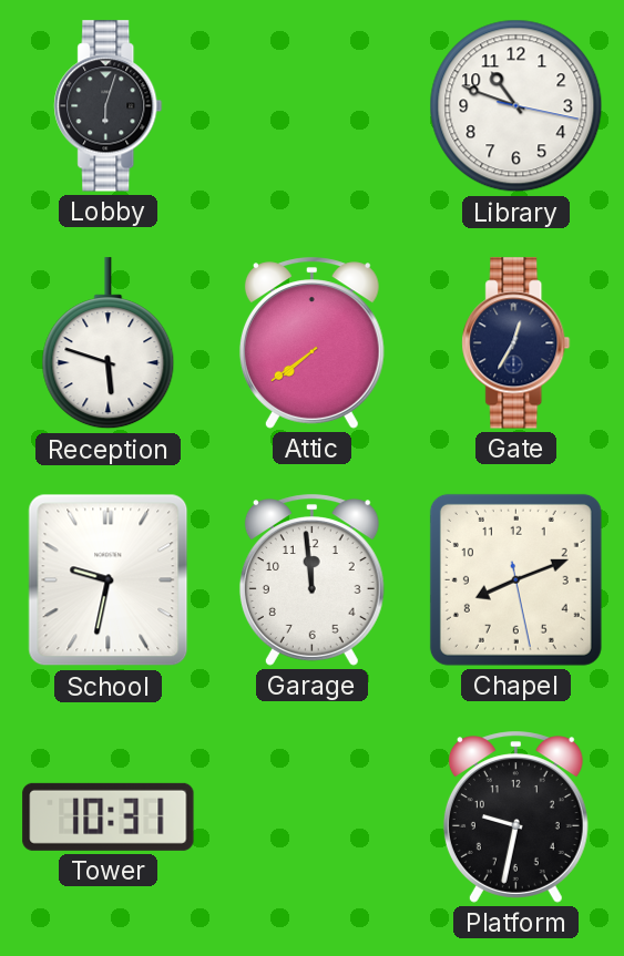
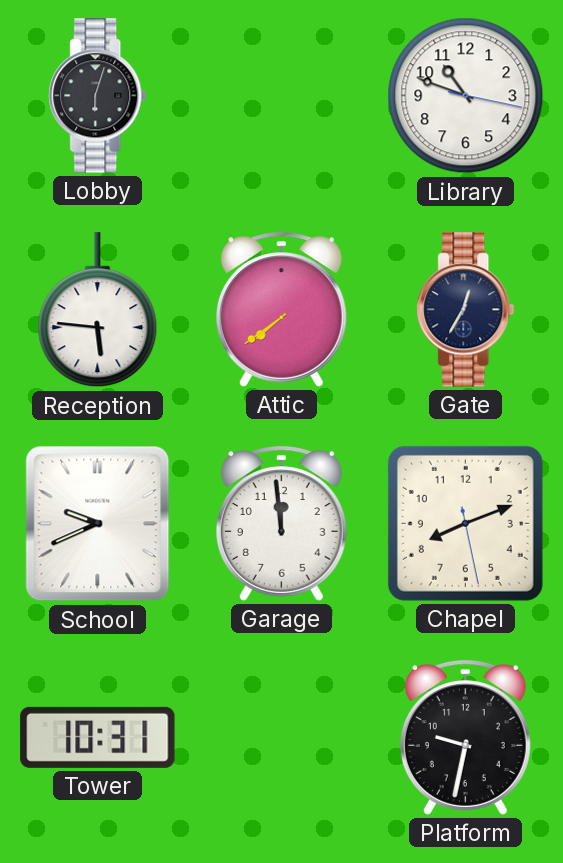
Reception: 5:48 -> 5:46
School: 9:32 -> 9:41
